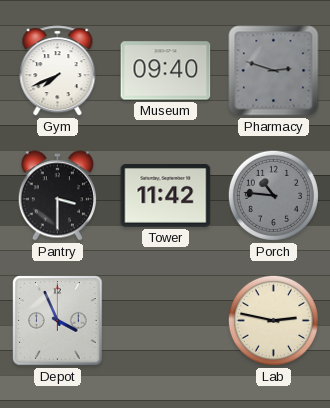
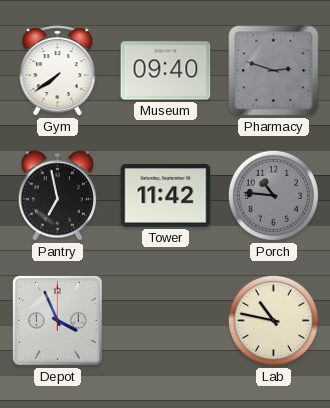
Gym: 7:41 -> 7:39
Pantry: 3:30 -> 6:58
Lab: 2:47 -> 10:47
